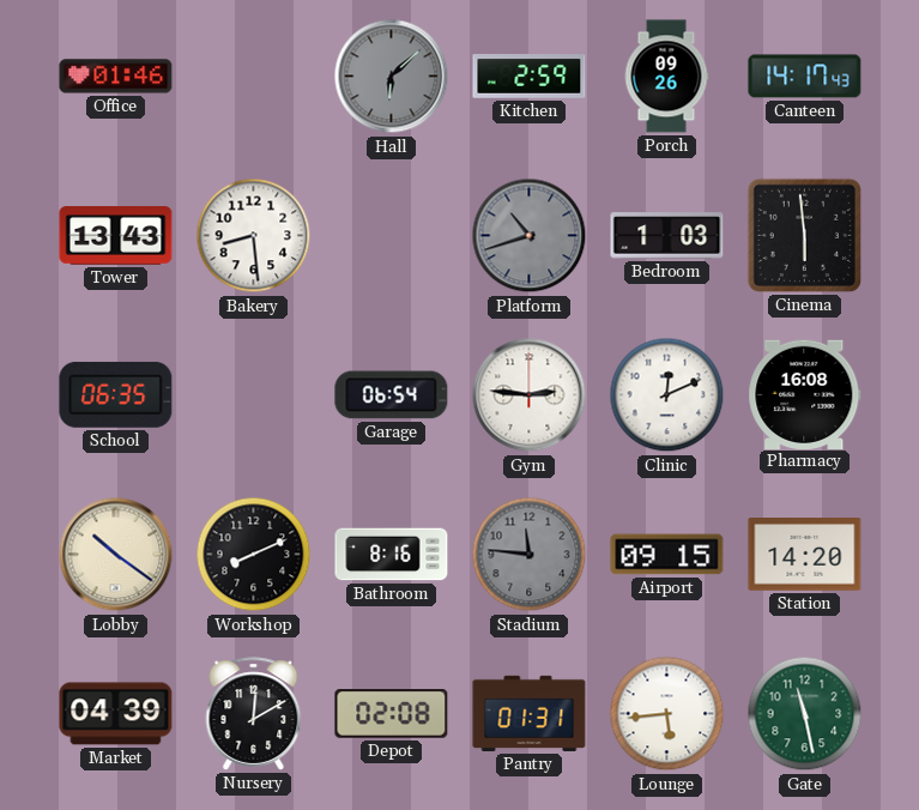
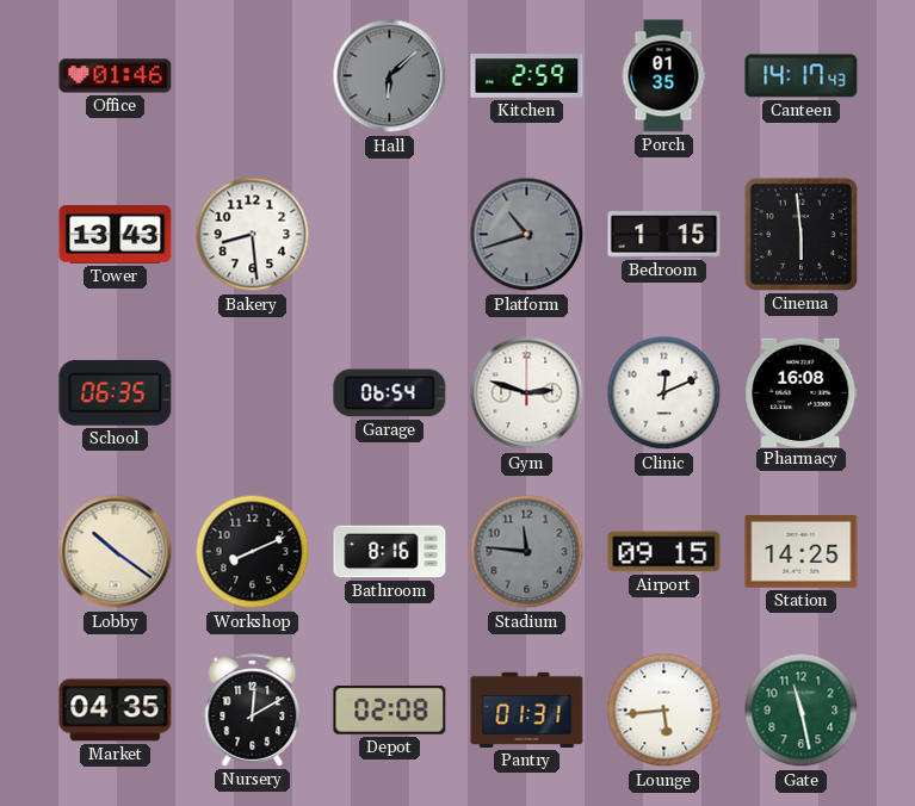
Porch: 09:26 -> 01:35
Bedroom: 1:03 -> 1:15
Gym: 2:46 -> 2:48
Station: 14:20 -> 14:25
Market: 04:39 -> 04:35
